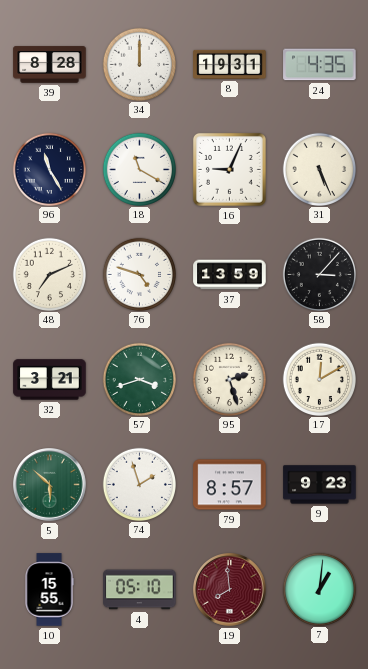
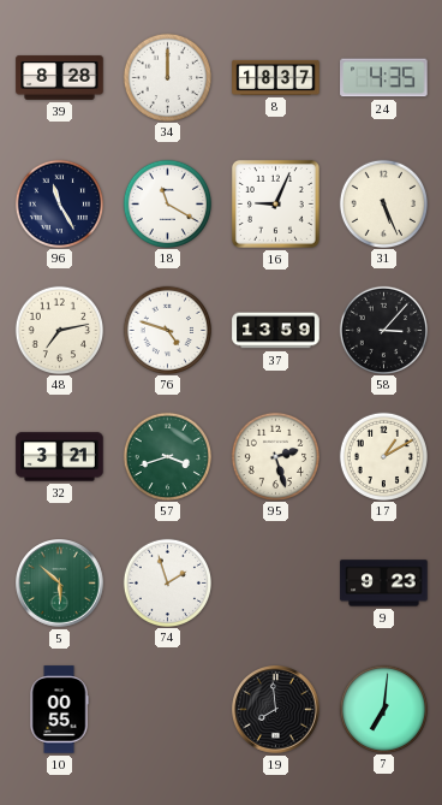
8: 19:31 -> 18:37
48: 7:11 -> 7:13
17: 12:10 -> 1:10
79: 8:57 -> none
10: 15:55 -> 00:55
4: 05:10 -> none
19 dial: burgundy -> black
7: 1:01 -> 7:01
